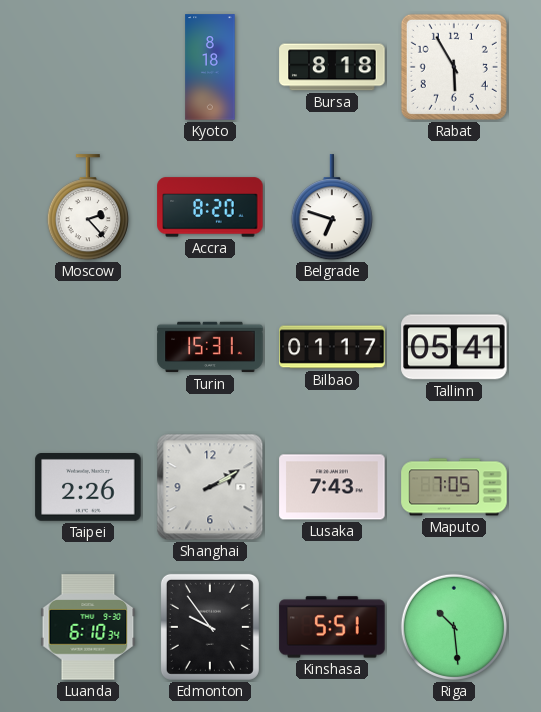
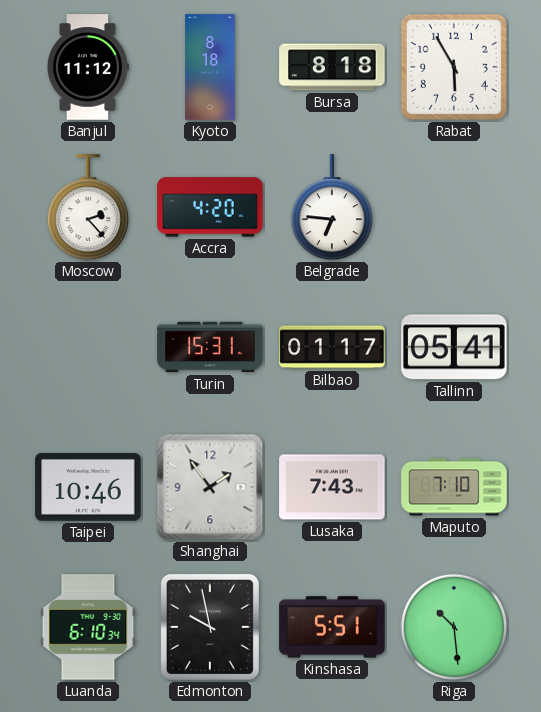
Banjul: none -> 11:12
Accra: 8:20 -> 4:20
Belgrade: 6:48 -> 6:46
Taipei: 2:26 -> 10:46
Shanghai: 2:10 -> 1:54
Maputo: 7:05 -> 7:10
Edmonton: 9:54 -> 9:58
